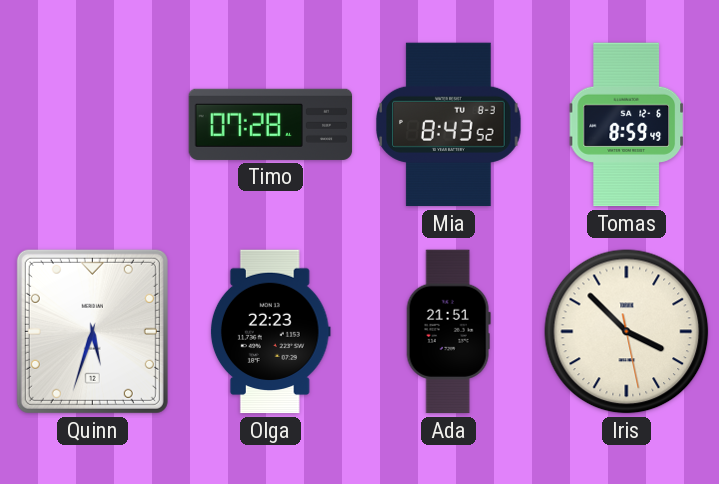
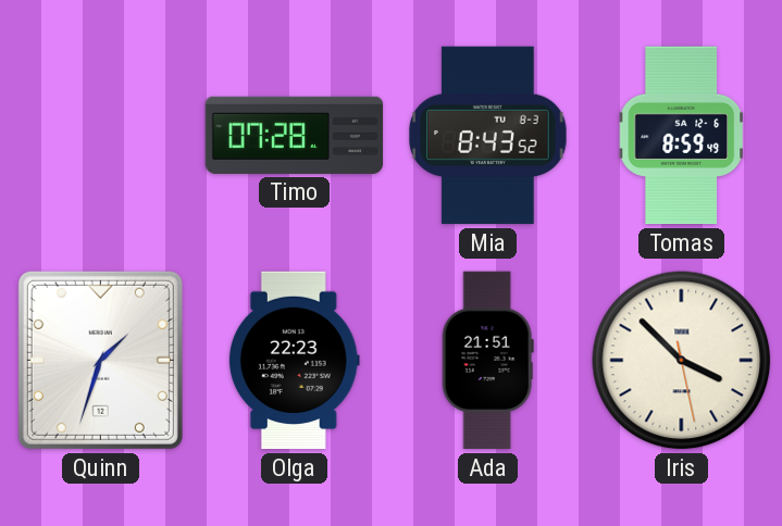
Quinn: 5:33 -> 1:33
